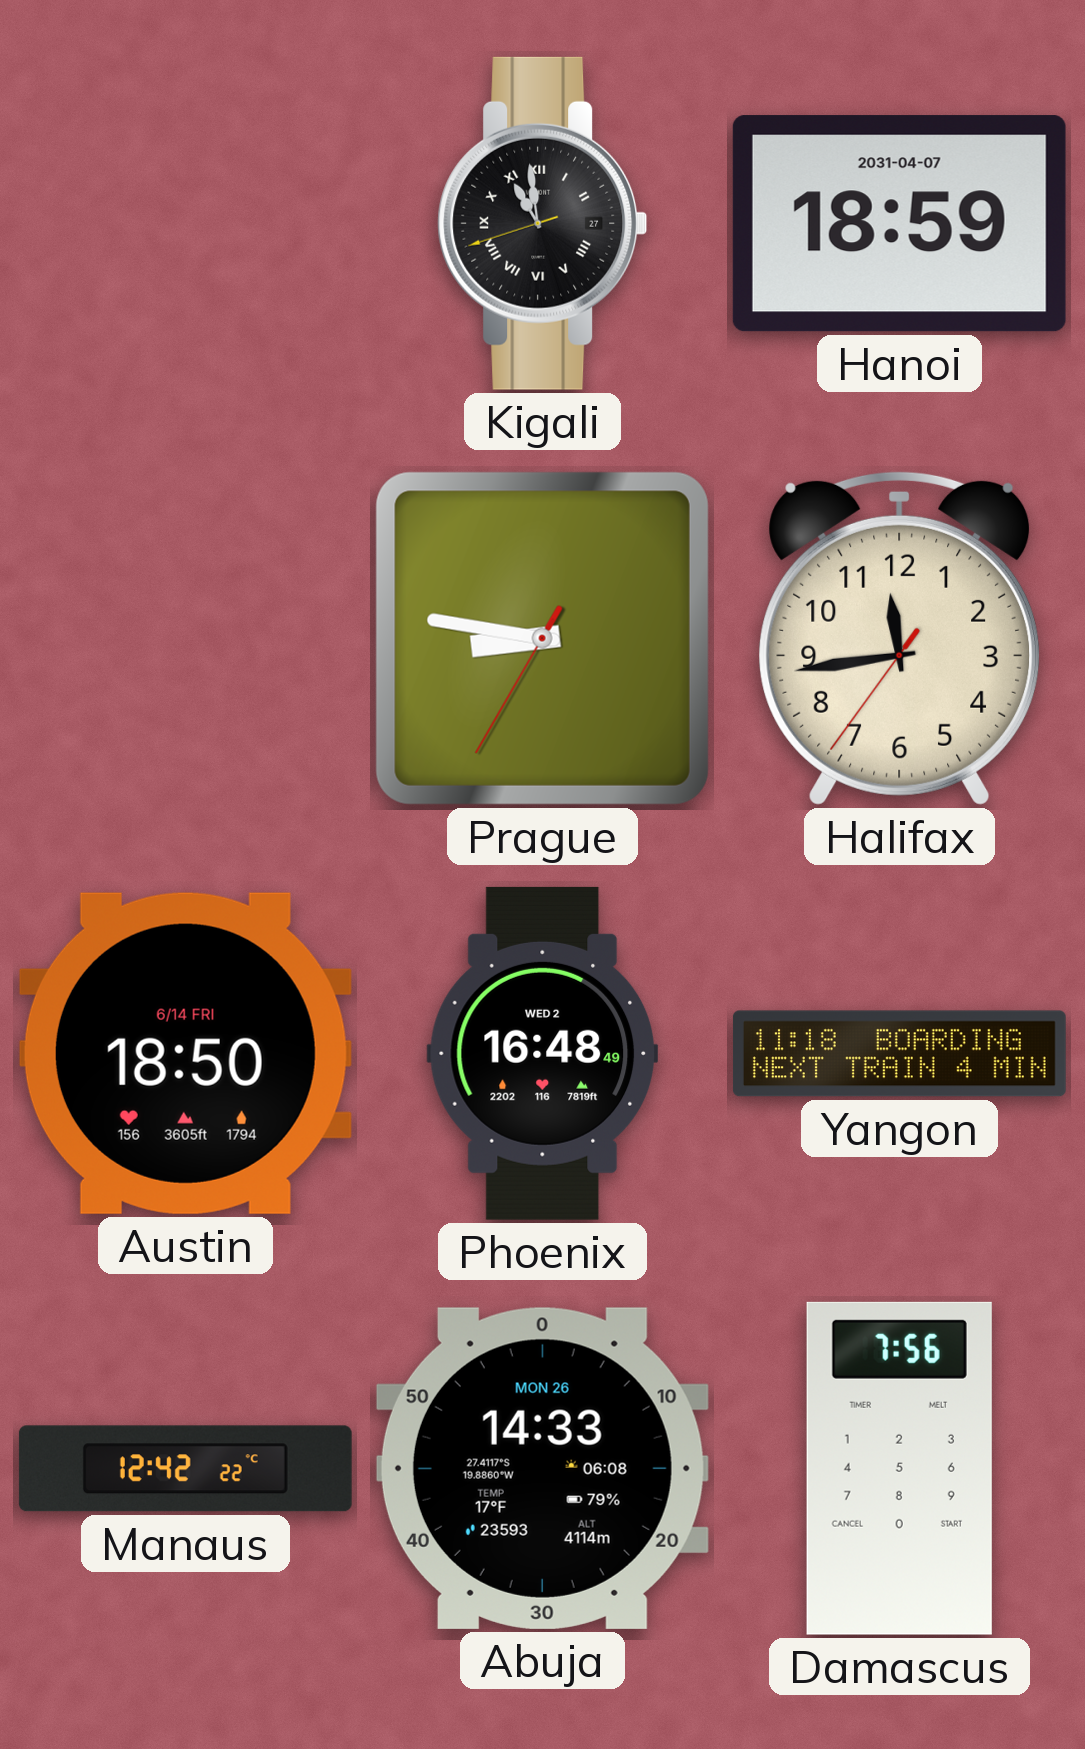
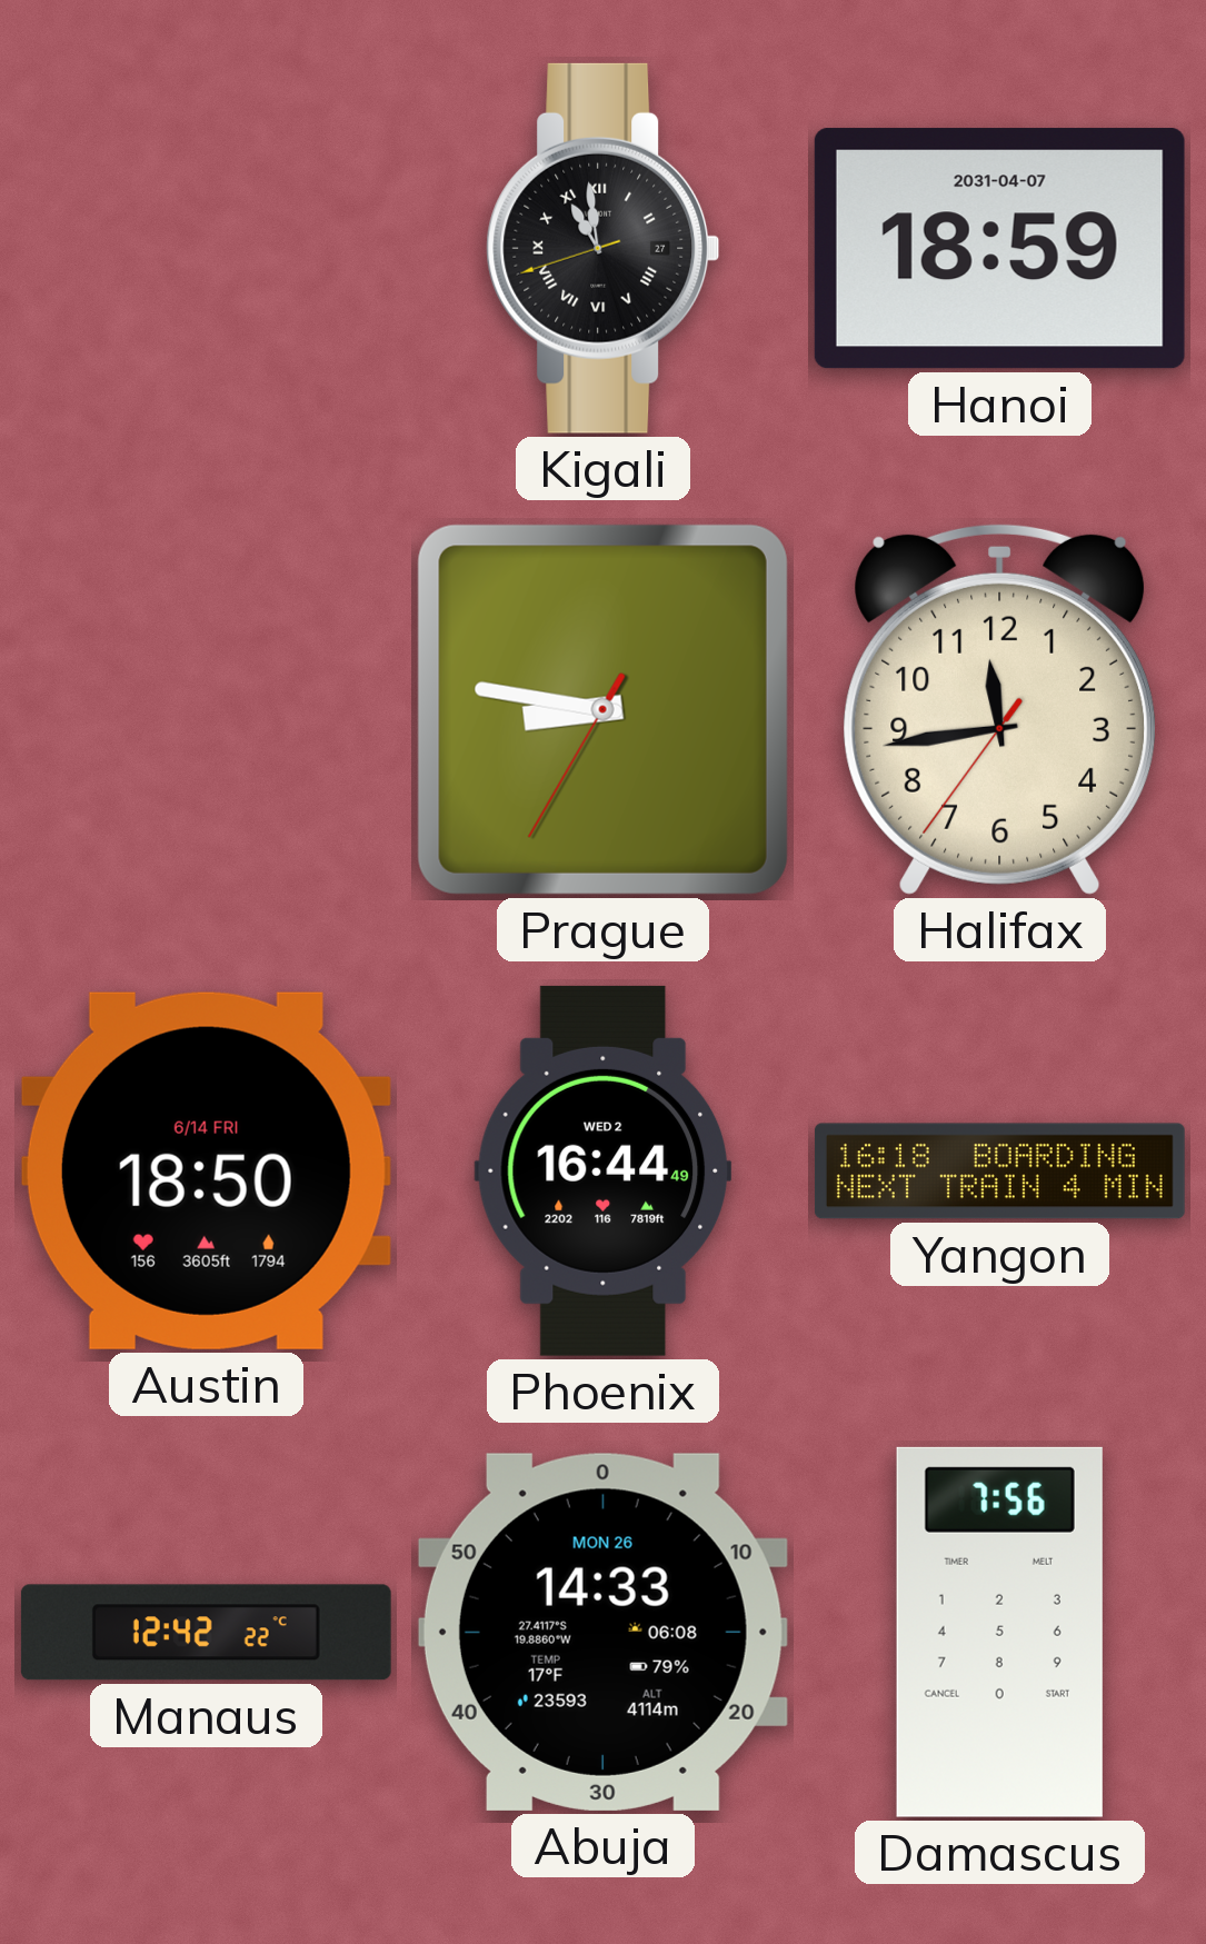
Phoenix: 16:48 -> 16:44
Yangon: 11:18 -> 16:18
